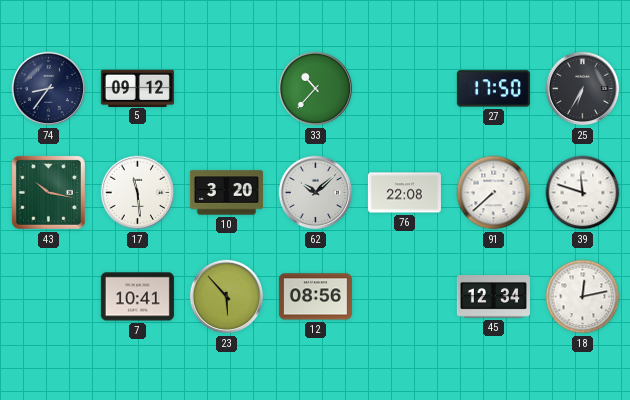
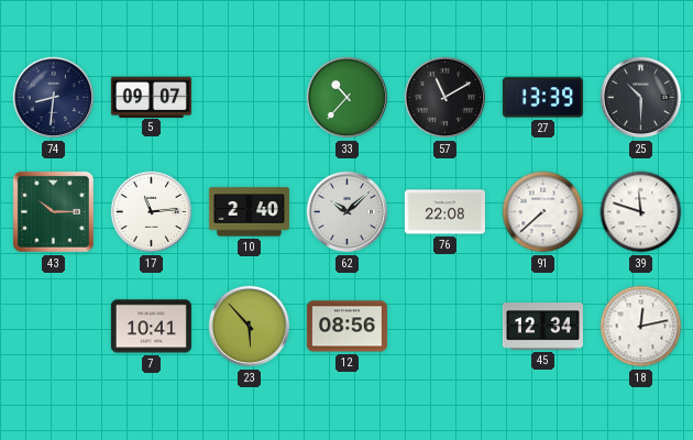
74: 8:36 -> 8:31
5: 09:12 -> 09:07
57: none -> 11:10
27: 17:50 -> 13:39
25: 6:35 -> 10:30
43: 10:17 -> 10:15
17: 11:29 -> 11:14
10: 3:20 -> 2:40
